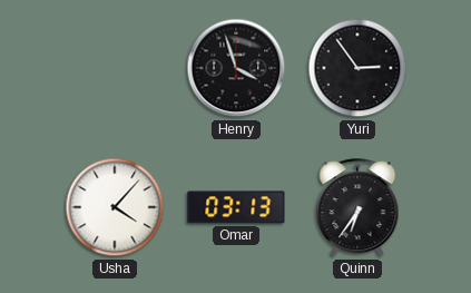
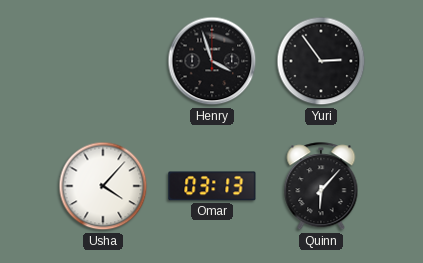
Quinn: 6:36 -> 6:07
